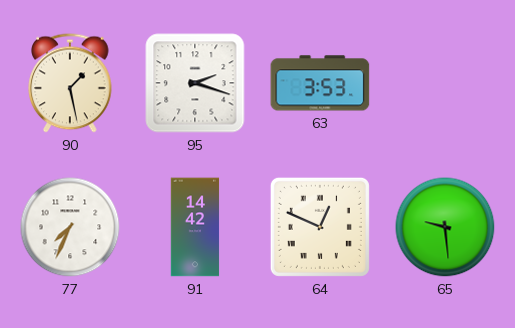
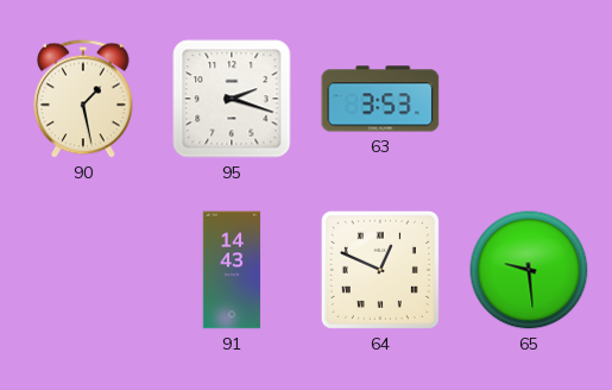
77: 7:34 -> none
91: 14:42 -> 14:43
